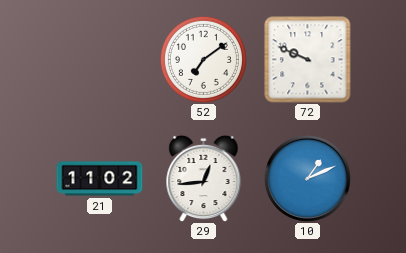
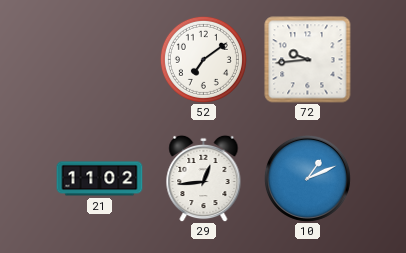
72: 9:49 -> 9:44
